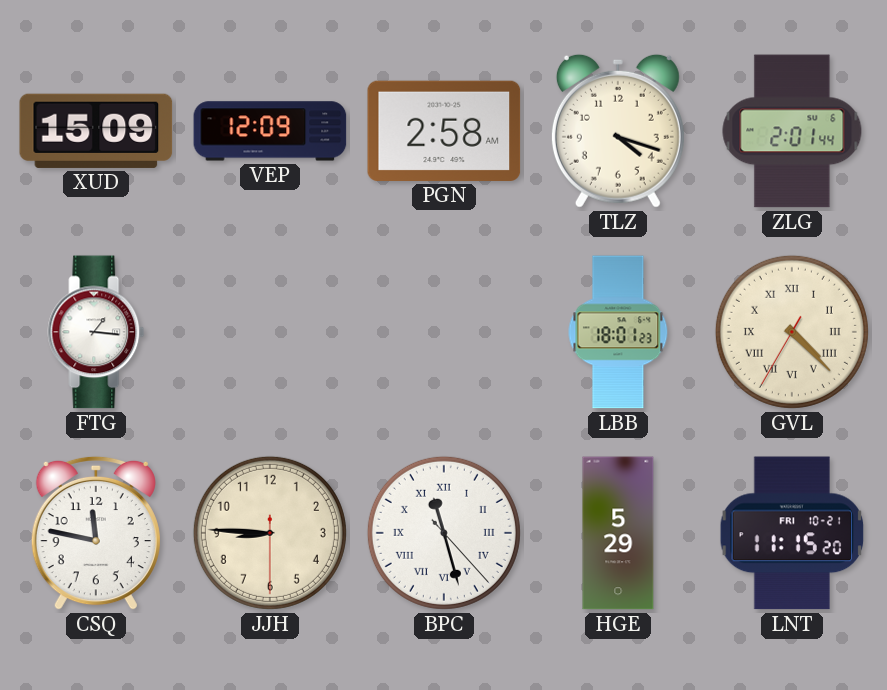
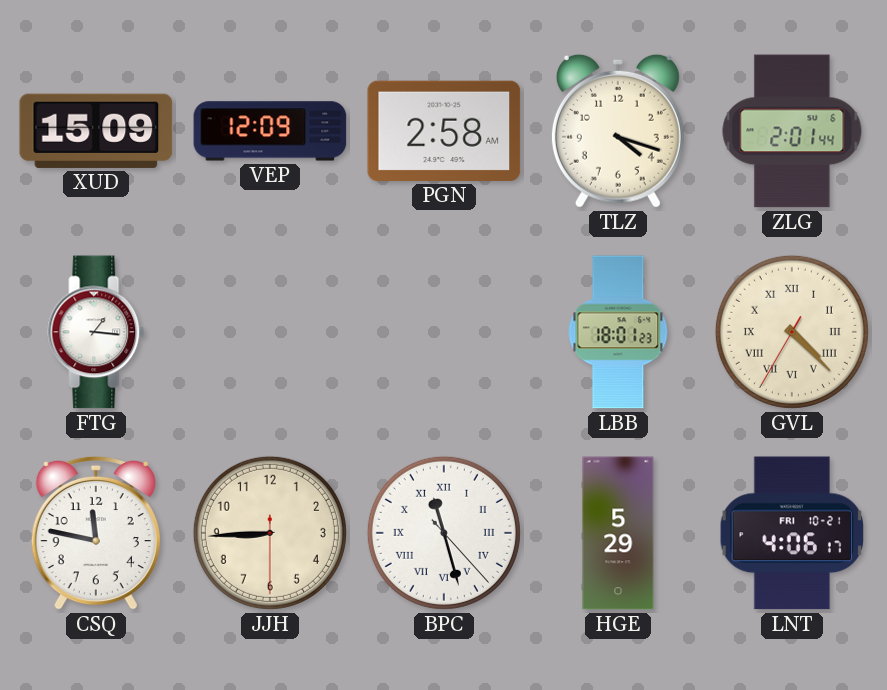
JJH: 8:45 -> 8:44
LNT: 11:15 -> 4:06
